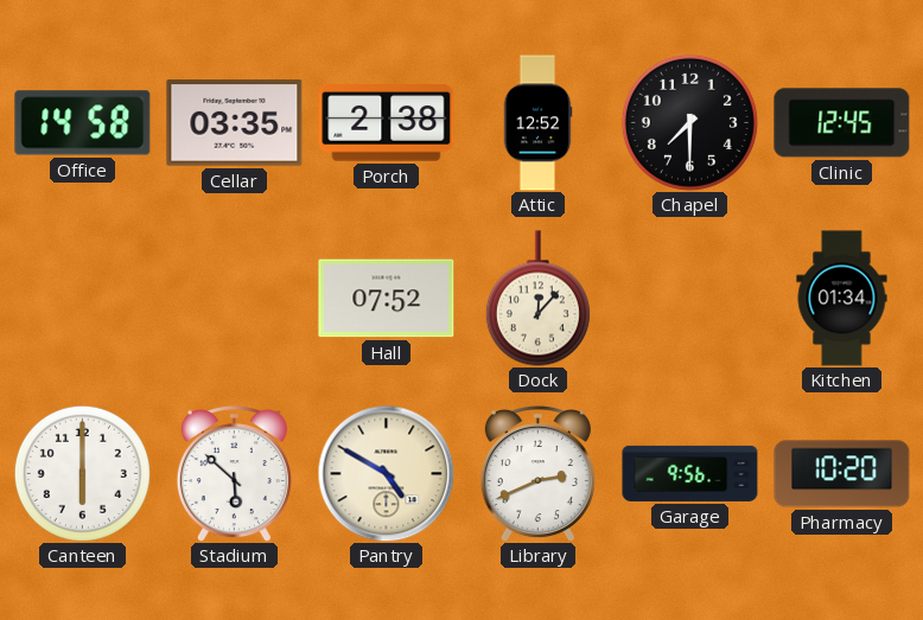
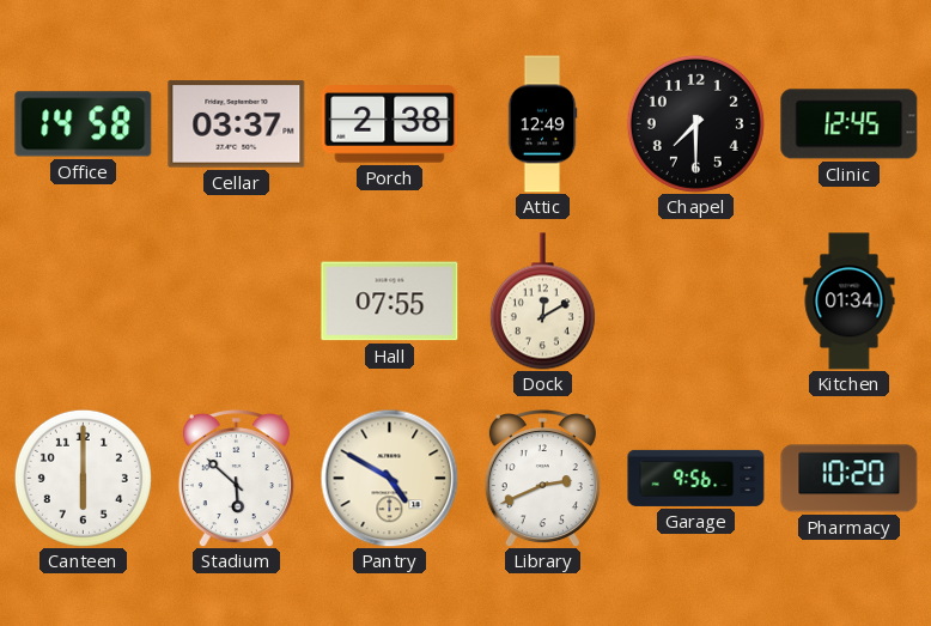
Cellar: 03:35 -> 03:37
Attic: 12:52 -> 12:49
Hall: 07:52 -> 07:55
Dock: 12:07 -> 12:10
